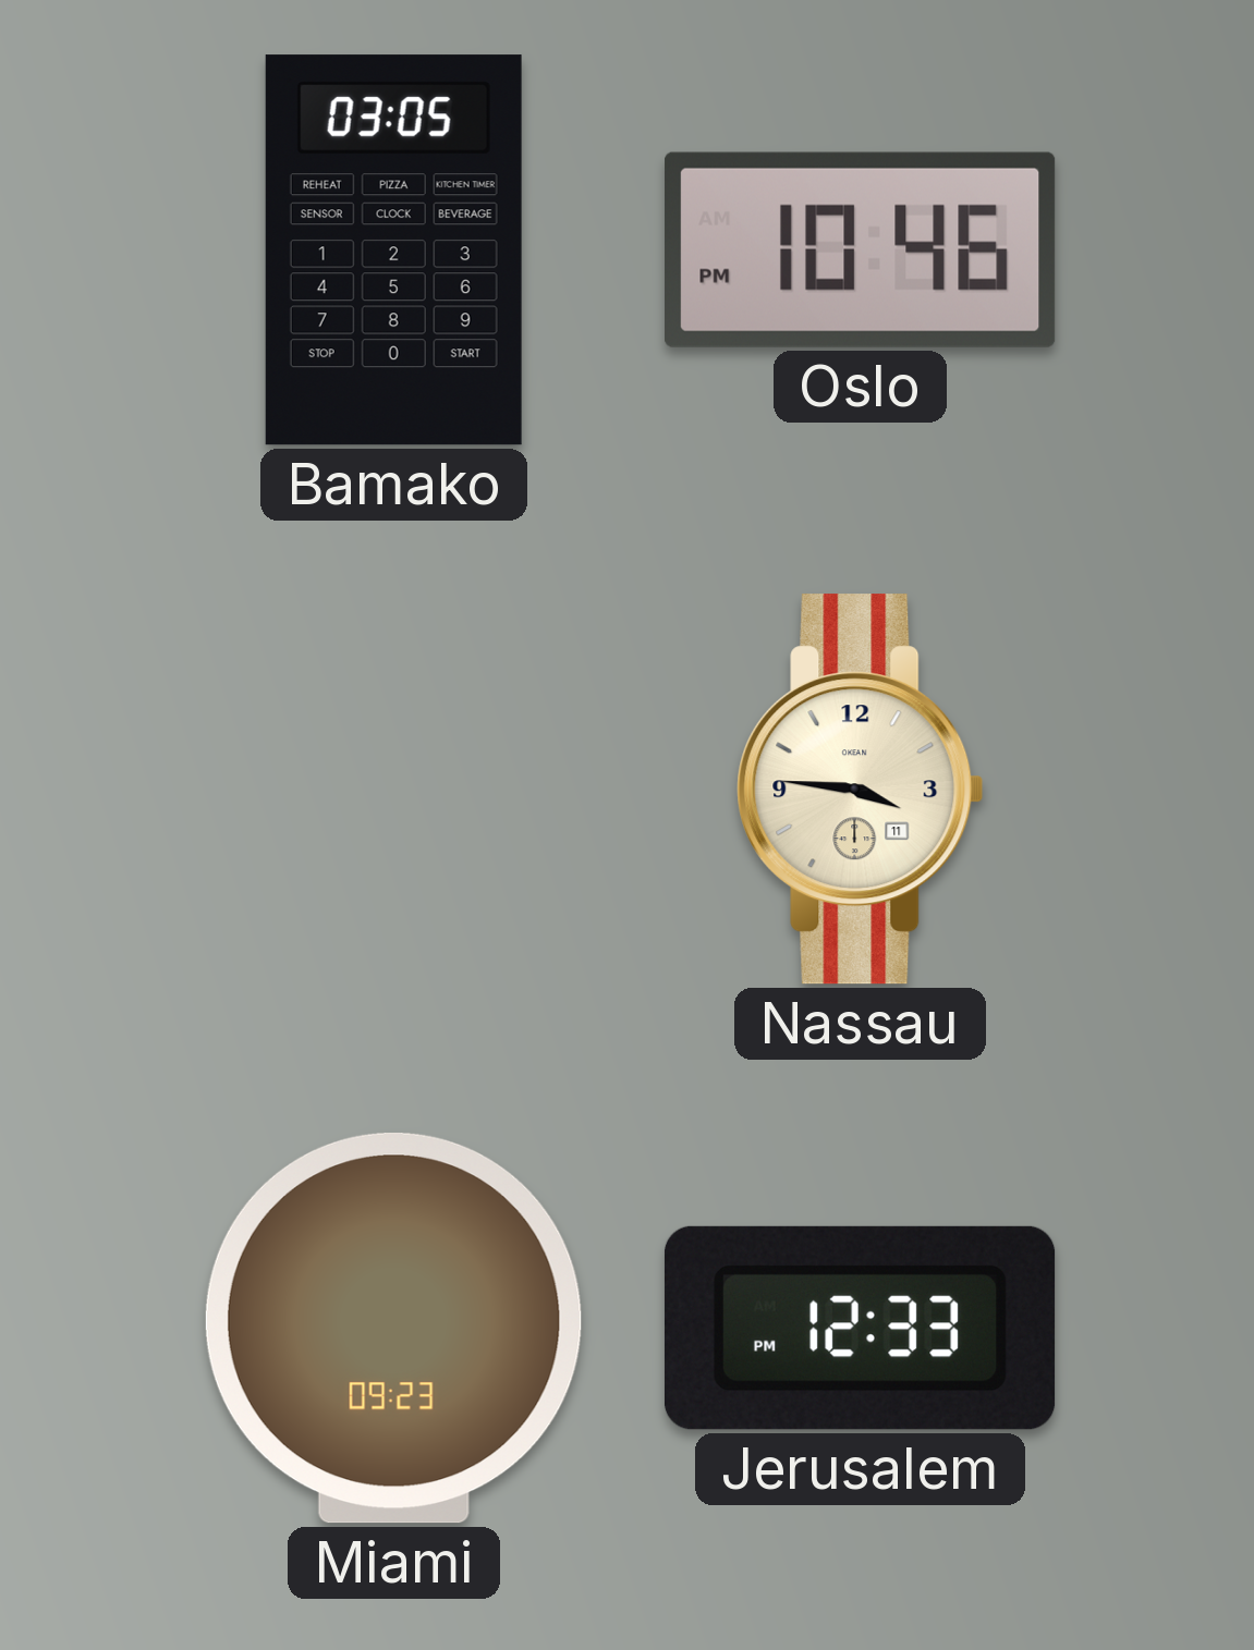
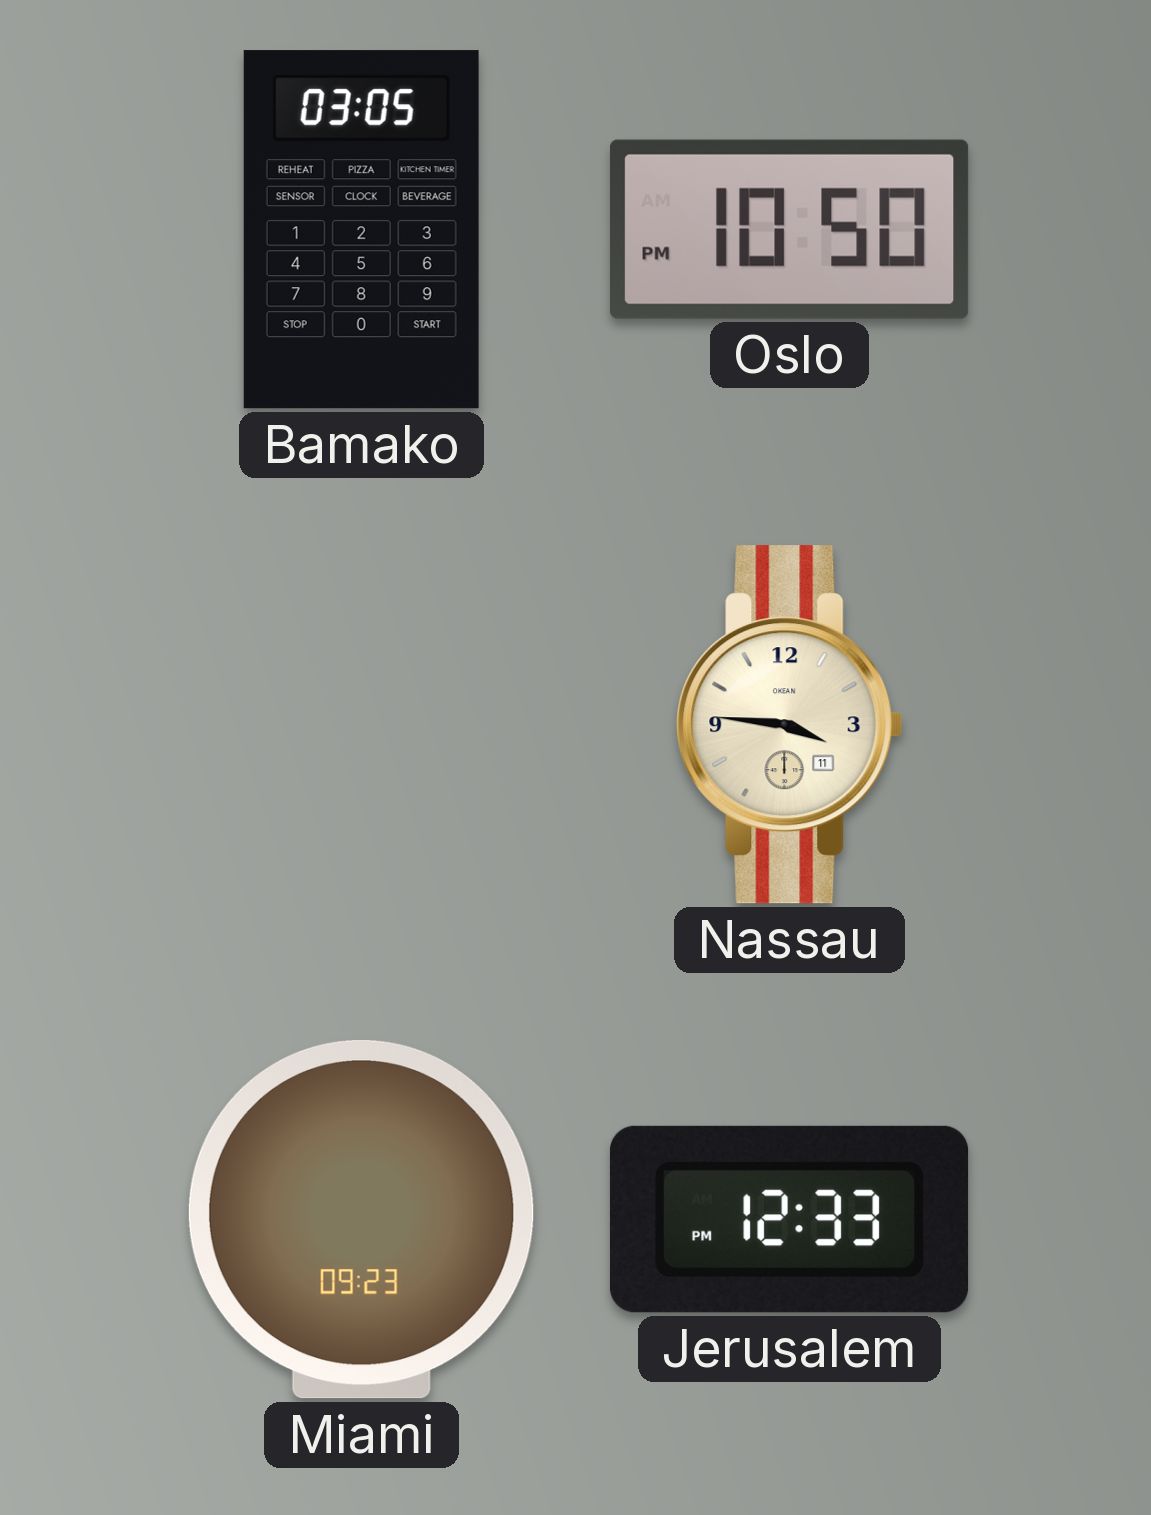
Oslo: 10:46 -> 10:50
